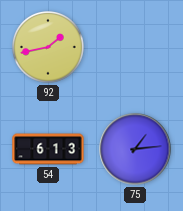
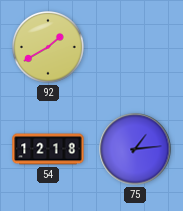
92: 1:43 -> 1:40
54: 6:13 -> 12:18
